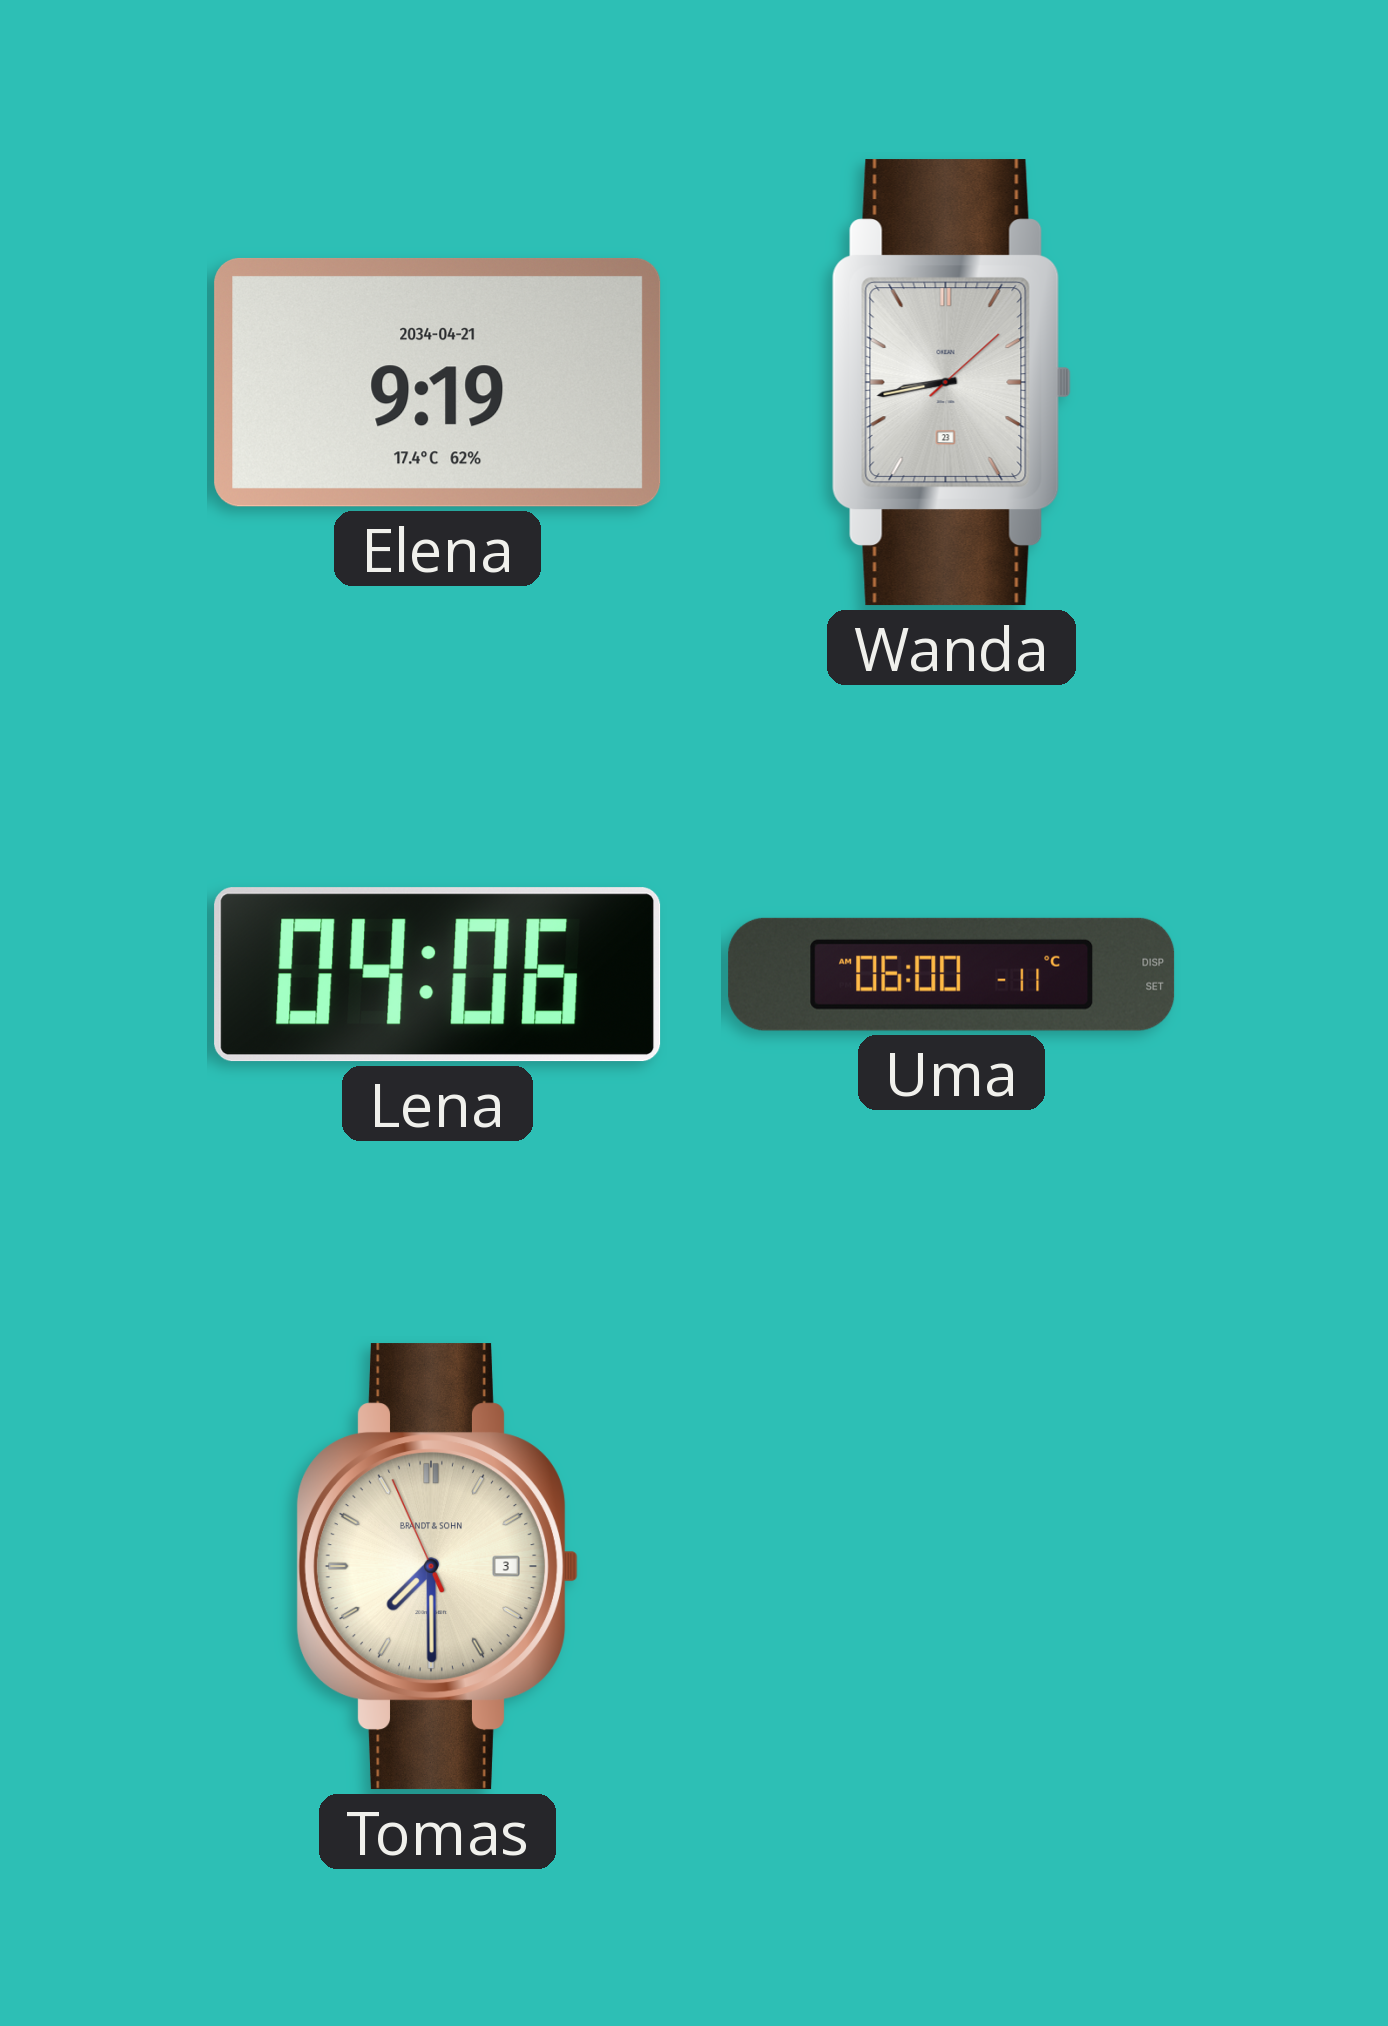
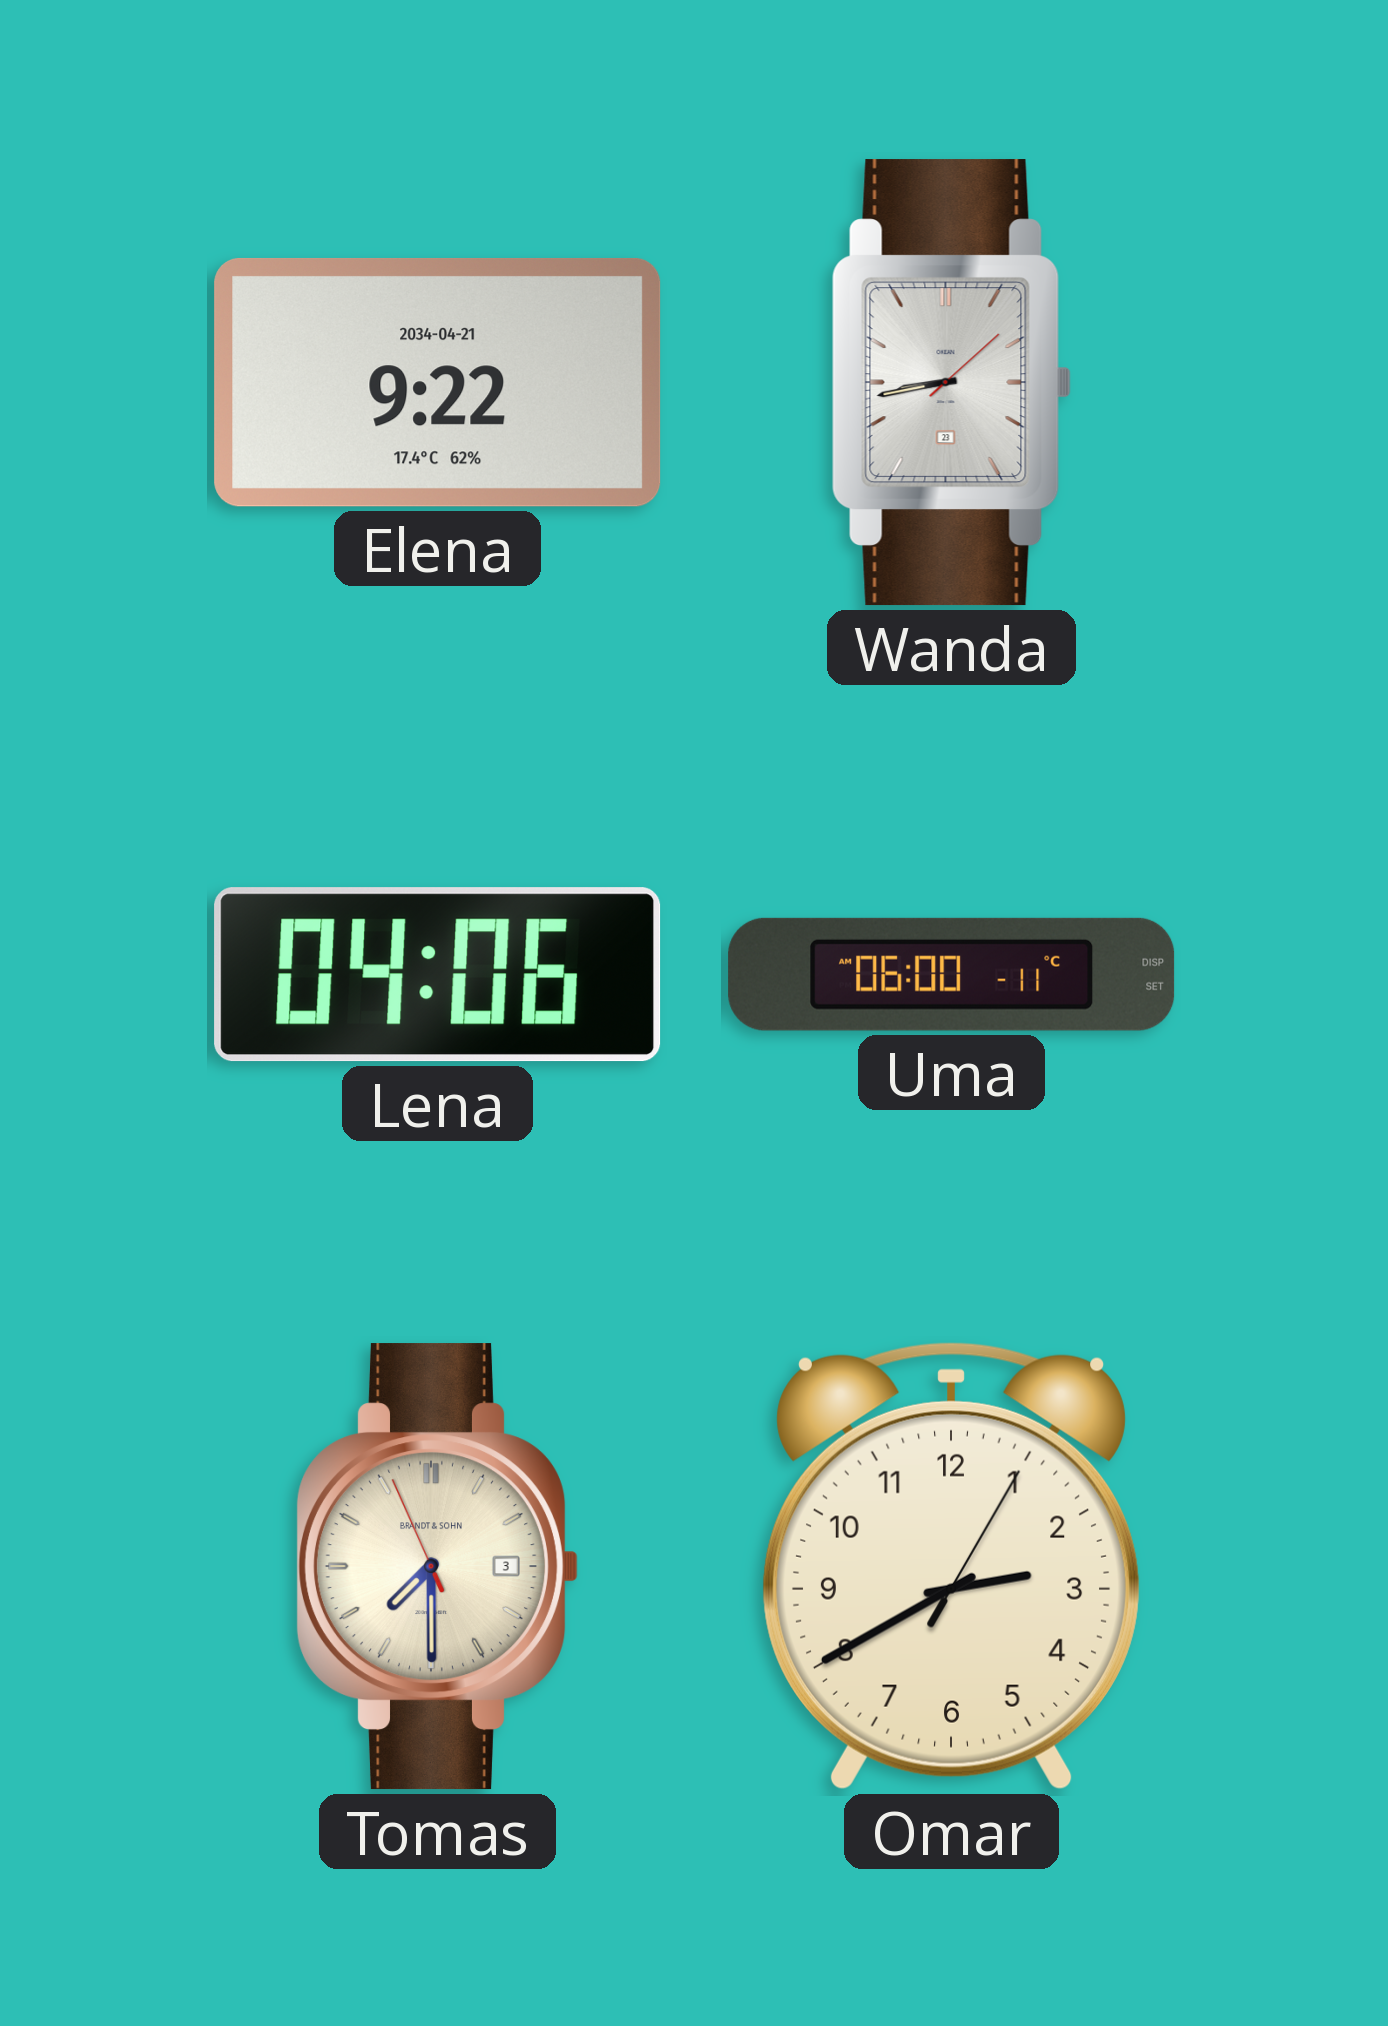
Elena: 9:19 -> 9:22
Omar: none -> 2:40
